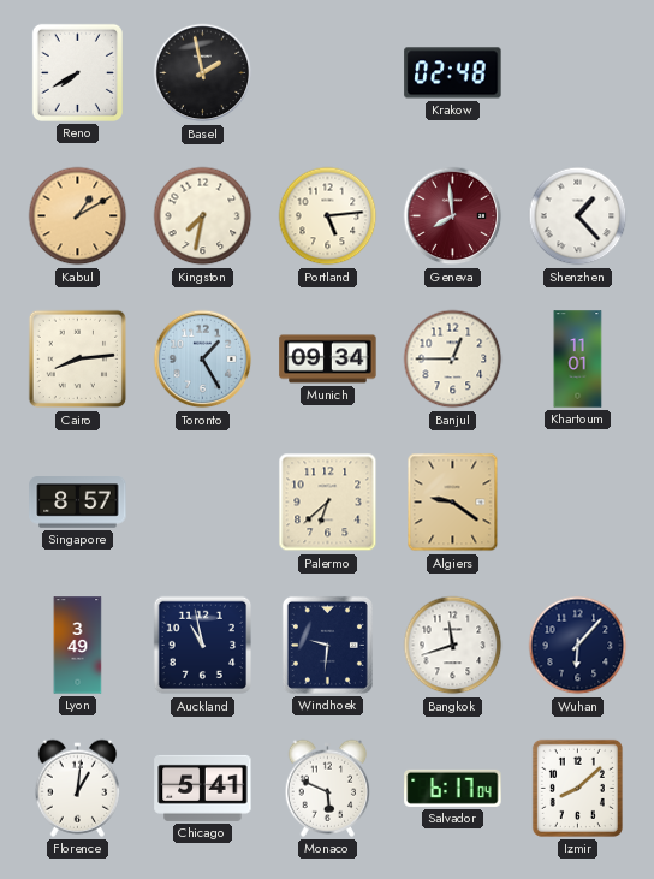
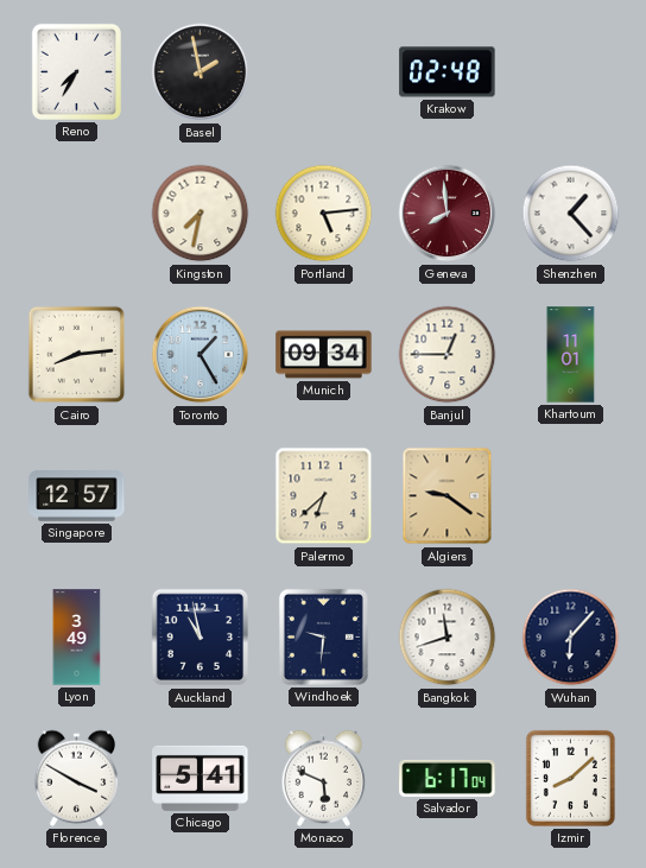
Reno: 7:40 -> 7:35
Kabul: 1:10 -> none
Singapore: 8:57 -> 12:57
Florence: 1:01 -> 3:50
